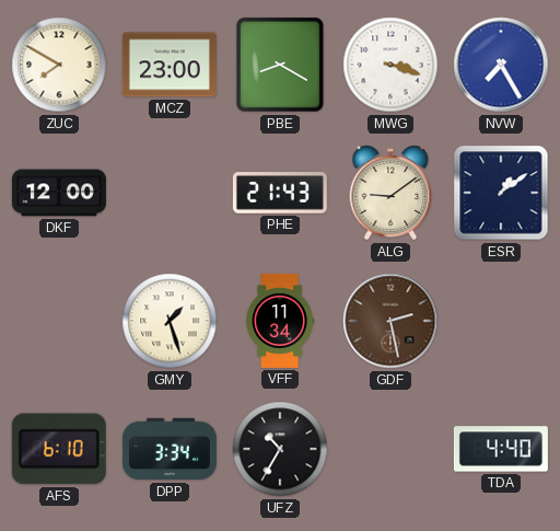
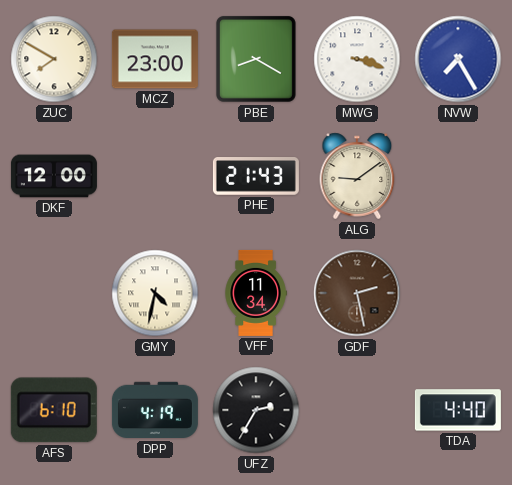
ESR: 1:09 -> none
GMY: 1:27 -> 4:32
DPP: 3:34 -> 4:19
UFZ: 10:35 -> 2:35
